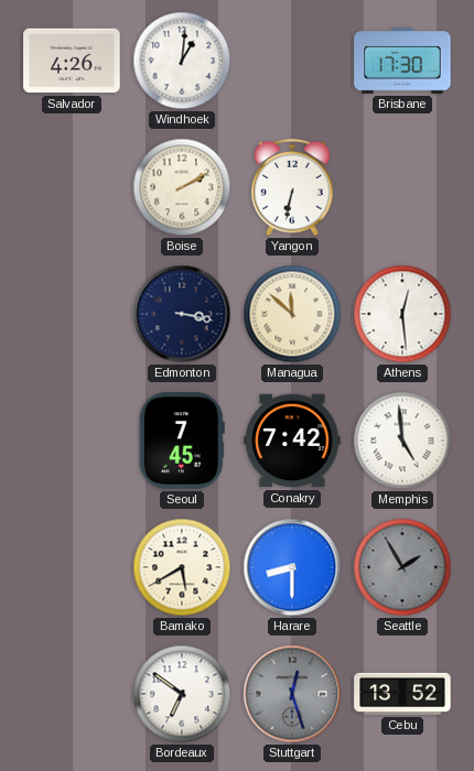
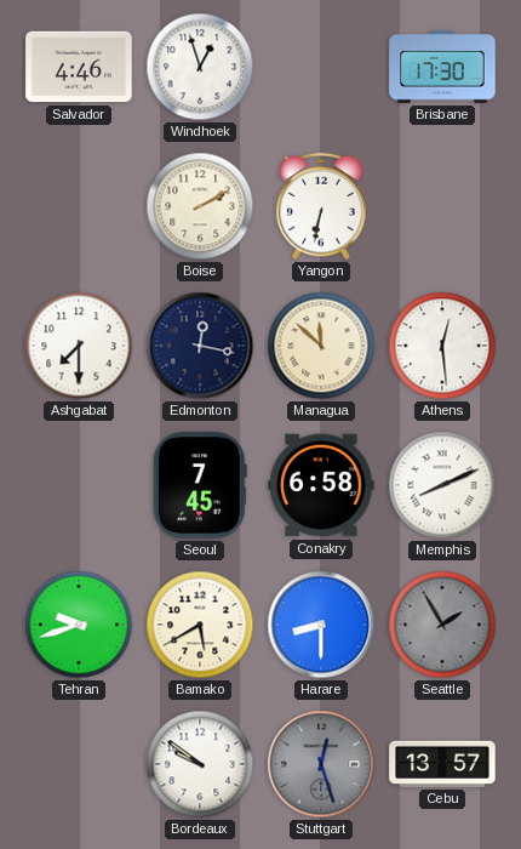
Salvador: 4:26 -> 4:46
Windhoek: 1:01 -> 12:57
Ashgabat: none -> 7:30
Edmonton: 3:17 -> 12:17
Conakry: 7:42 -> 6:58
Memphis: 4:59 -> 8:11
Tehran: none -> 9:42
Bordeaux: 6:51 -> 9:51
Cebu: 13:52 -> 13:57
